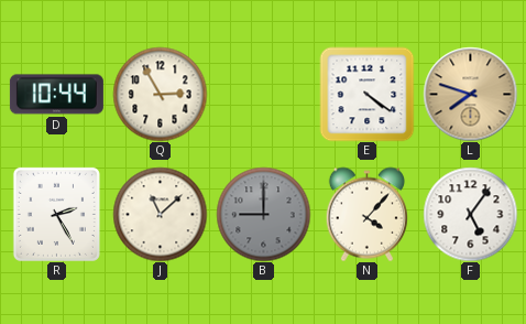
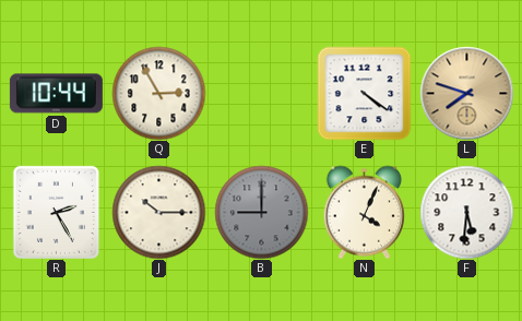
J: 11:08 -> 10:15
N: 4:07 -> 4:04
F: 5:06 -> 5:31
